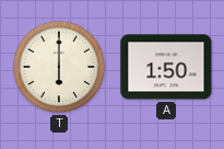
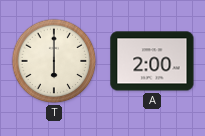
A: 1:50 -> 2:00
